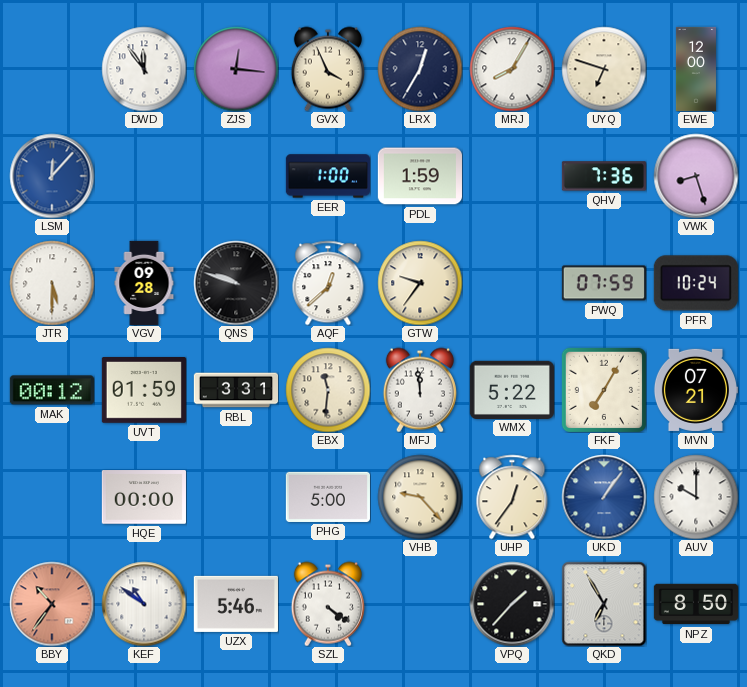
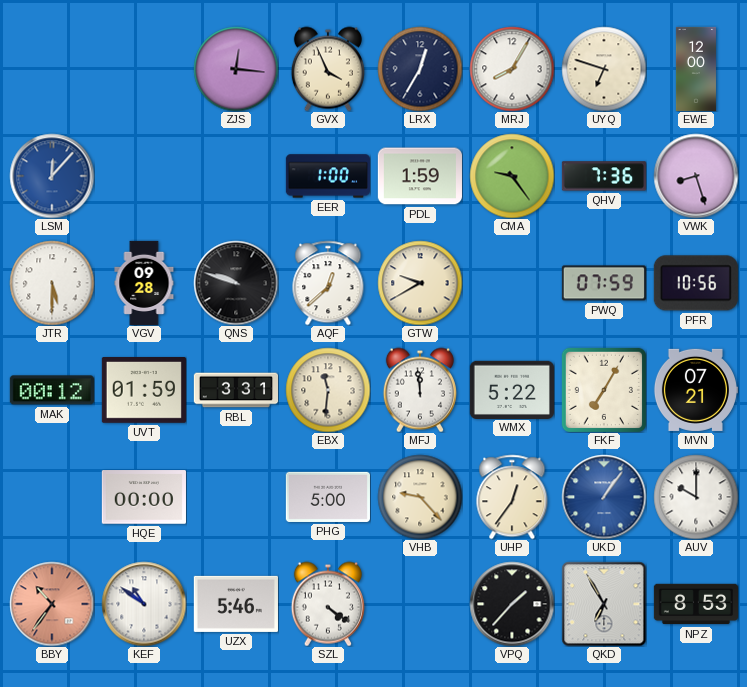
DWD: 11:54 -> none
CMA: none -> 9:24
GTW: 9:36 -> 9:40
PFR: 10:24 -> 10:56
NPZ: 8:50 -> 8:53
